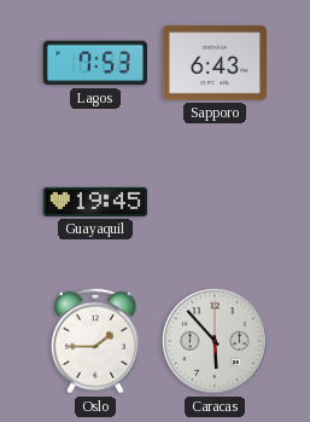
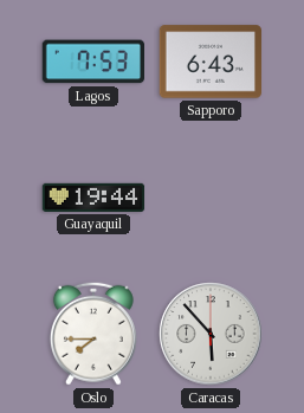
Guayaquil: 19:45 -> 19:44
Oslo: 1:45 -> 7:45
